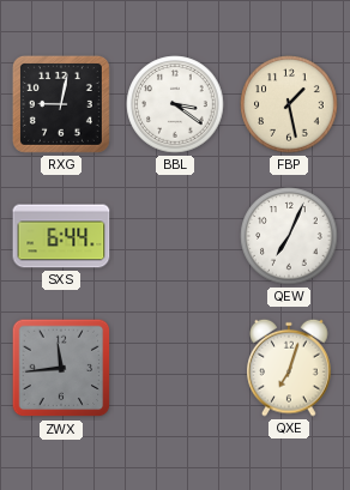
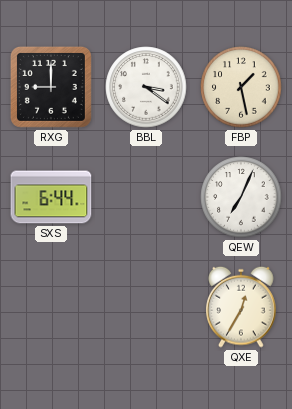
RXG: 9:02 -> 9:00
ZWX: 11:44 -> none
QXE: 7:03 -> 12:35
